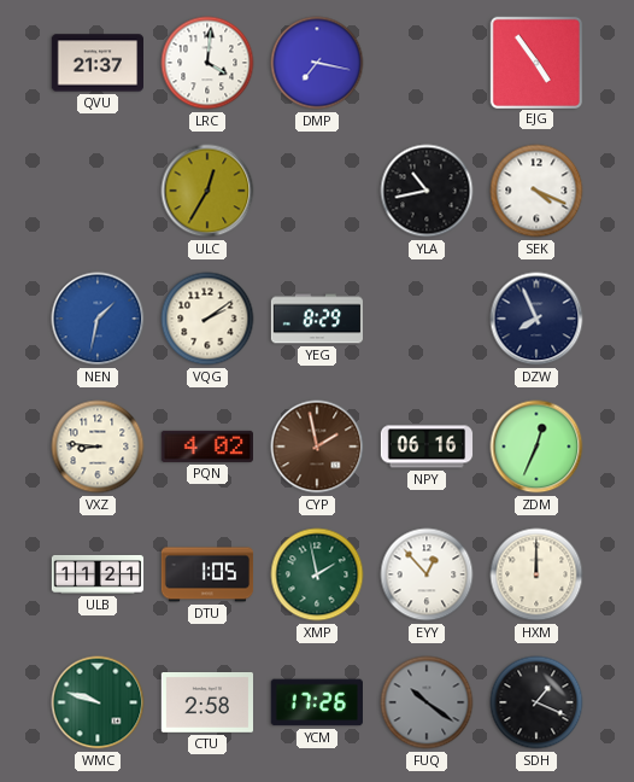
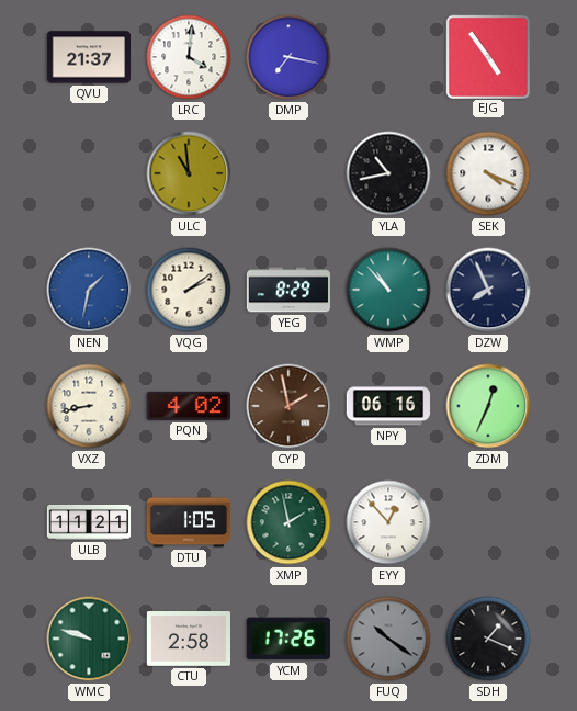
ULC: 12:35 -> 10:59
WMP: none -> 10:53
VXZ: 8:46 -> 8:43
HXM: 12:00 -> none
